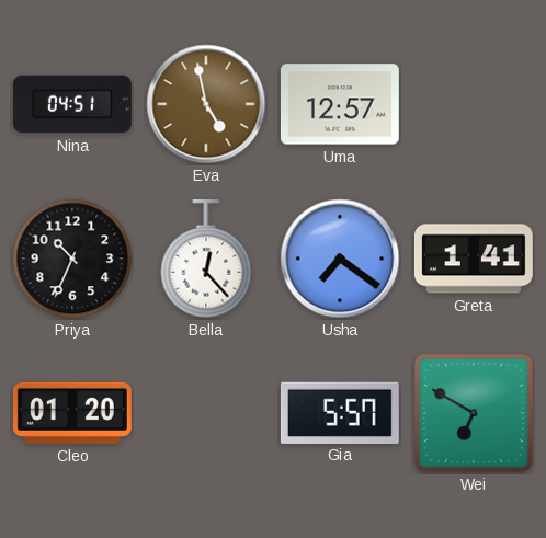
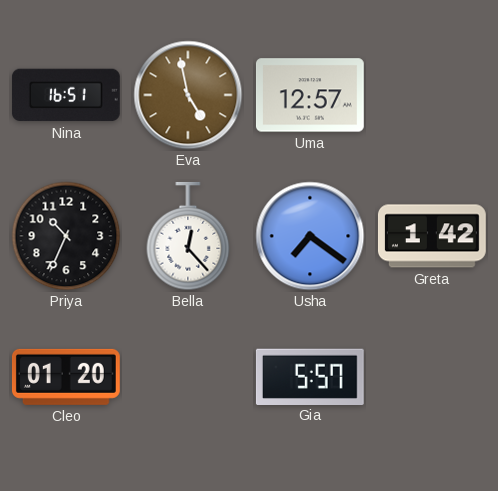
Nina: 04:51 -> 16:51
Greta: 1:41 -> 1:42
Wei: 6:50 -> none
